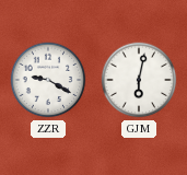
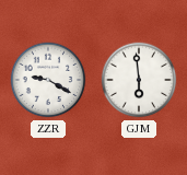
GJM: 6:02 -> 5:59
